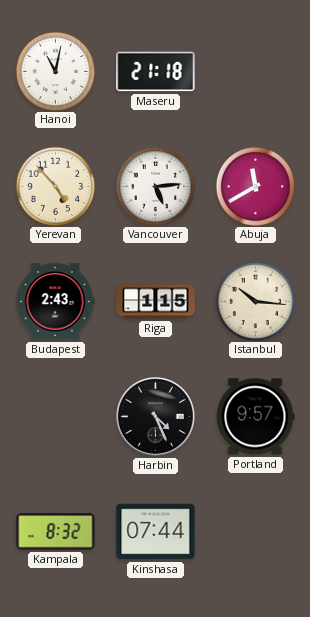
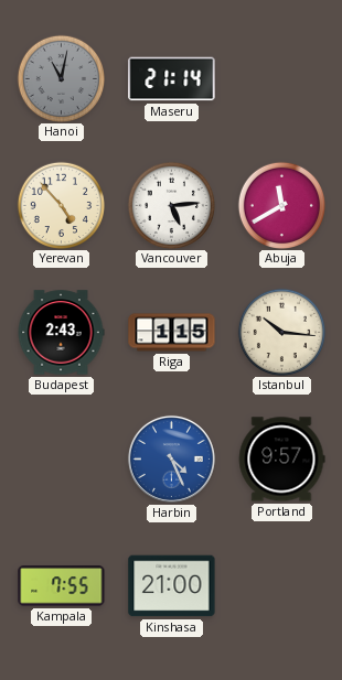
Hanoi dial: white -> grey
Maseru: 21:18 -> 21:14
Harbin dial: black -> blue
Kampala: 8:32 -> 7:55
Kinshasa: 07:44 -> 21:00
